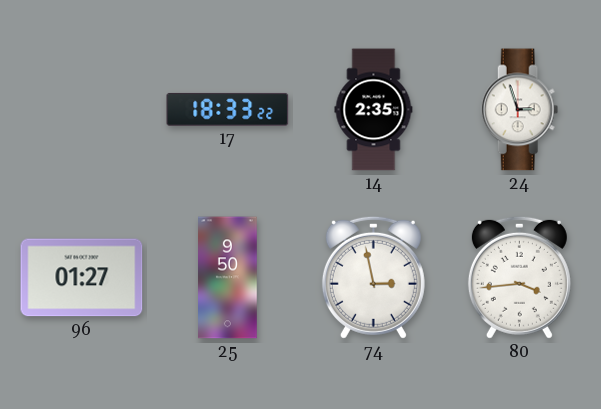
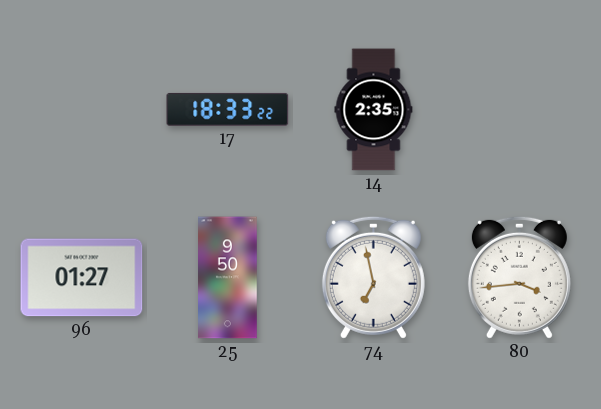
24: 2:57 -> none
74: 2:58 -> 6:58
